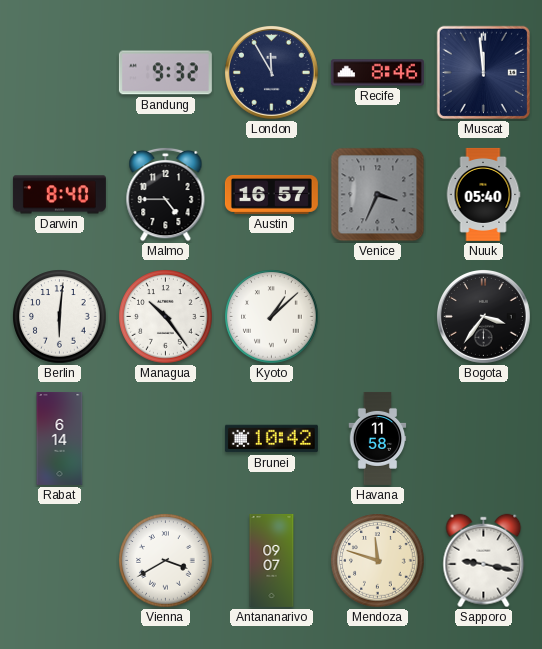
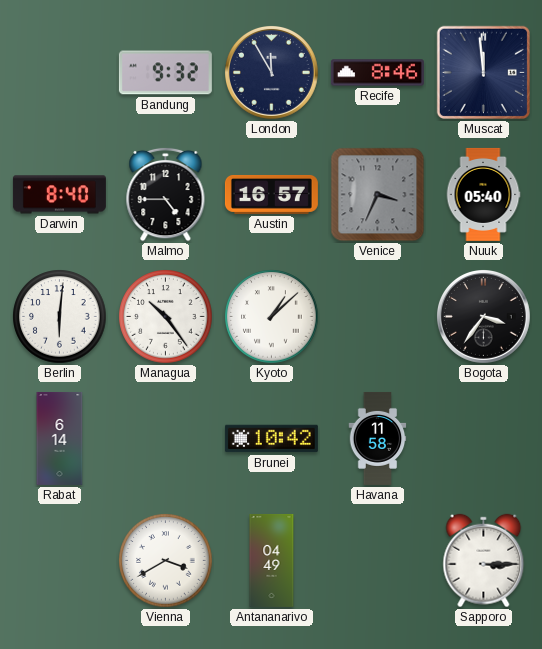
Antananarivo: 09:07 -> 04:49
Mendoza: 11:48 -> none
Sapporo: 9:17 -> 3:15
